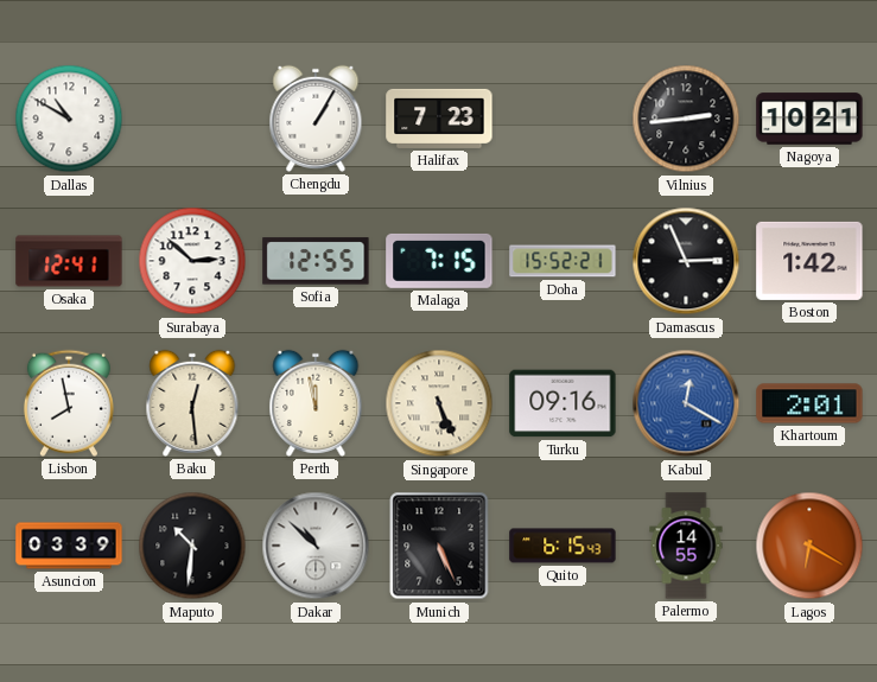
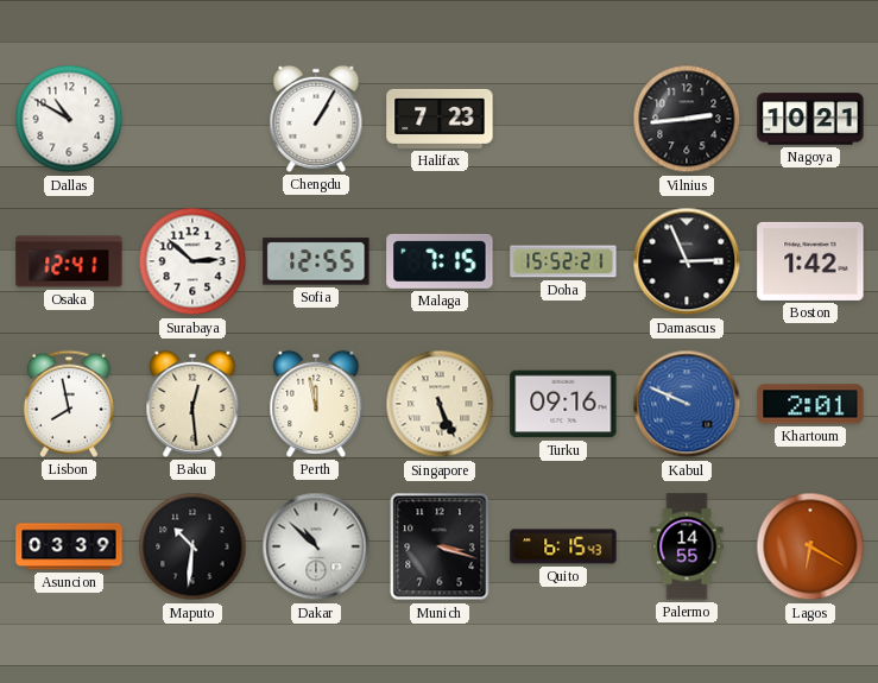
Kabul: 12:20 -> 9:49
Munich: 5:26 -> 3:18
